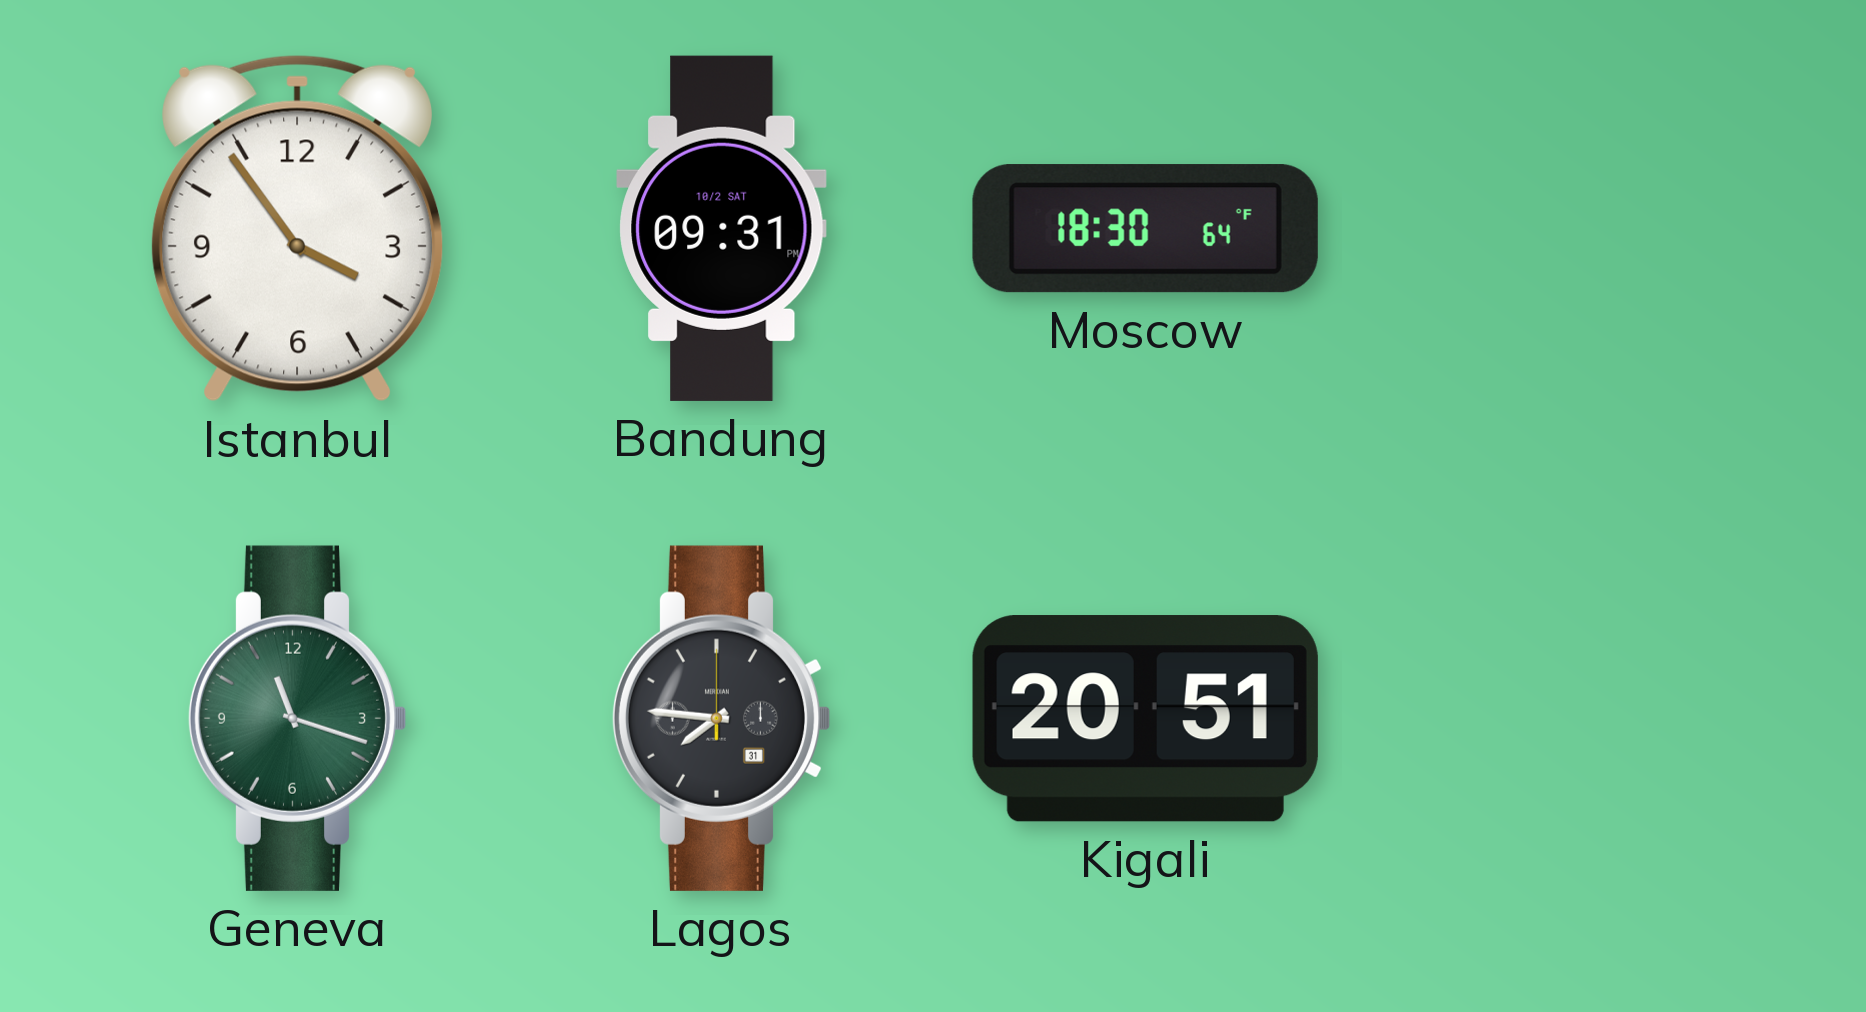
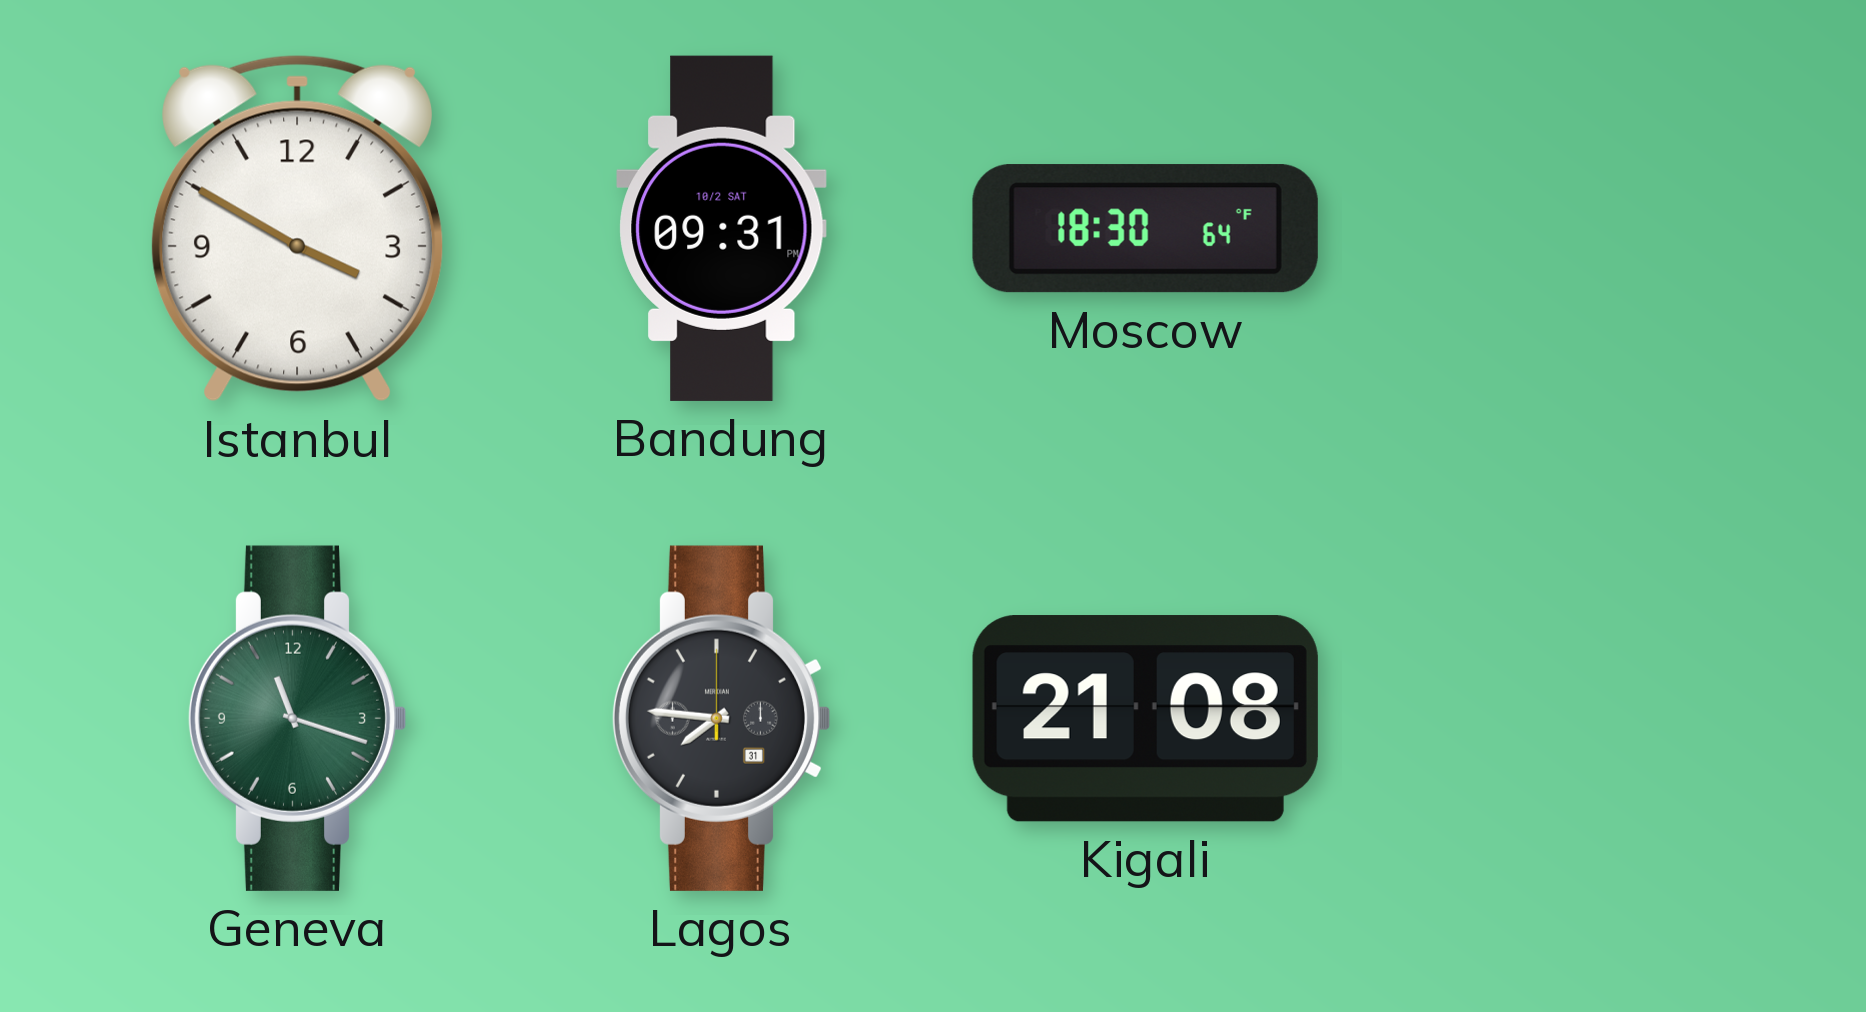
Istanbul: 3:54 -> 3:50
Kigali: 20:51 -> 21:08
